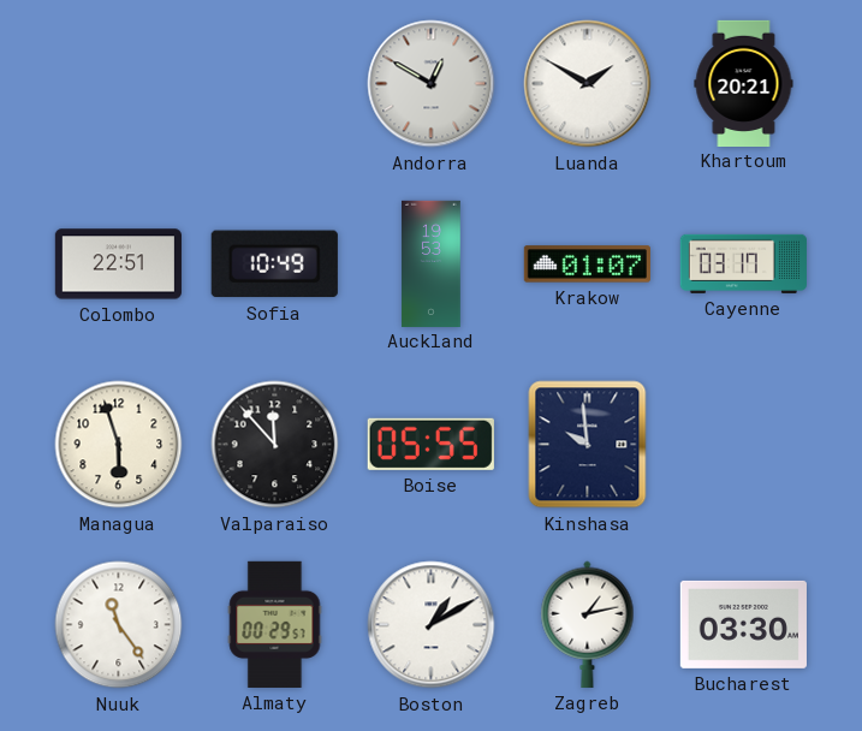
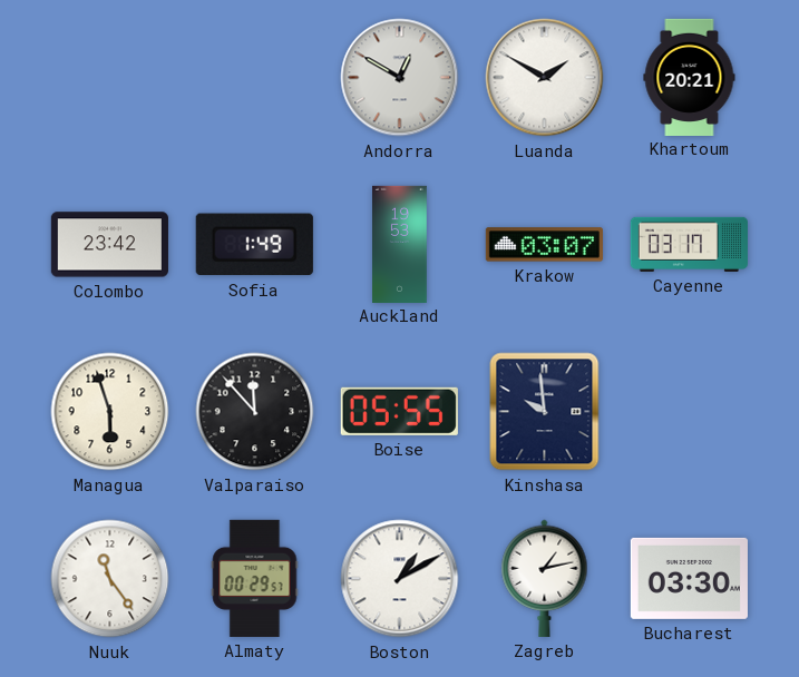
Colombo: 22:51 -> 23:42
Sofia: 10:49 -> 1:49
Krakow: 01:07 -> 03:07
